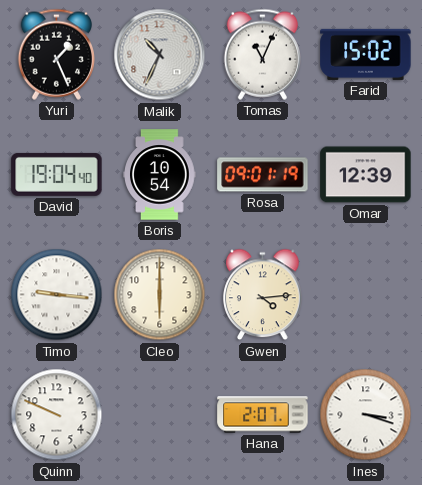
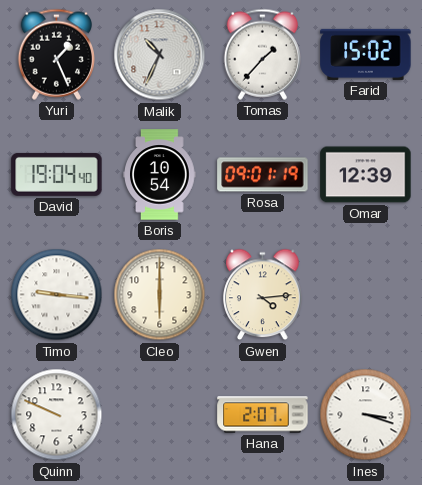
Tomas: 11:04 -> 1:37
